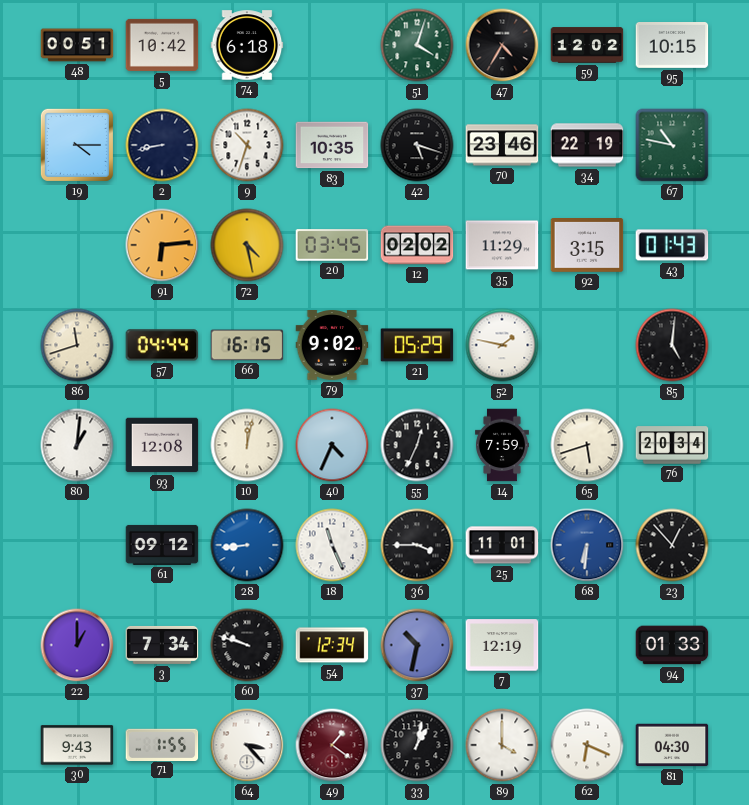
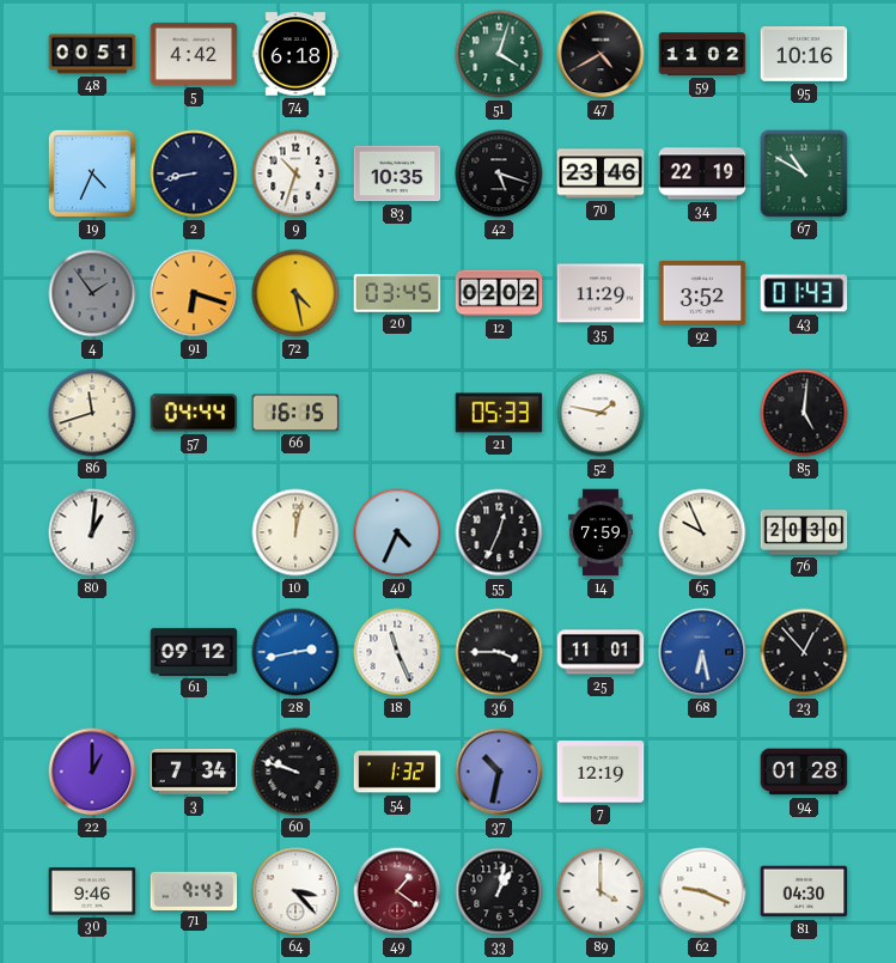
5: 10:42 -> 4:42
47: 4:35 -> 4:40
59: 12:02 -> 11:02
95: 10:15 -> 10:16
19: 4:15 -> 4:34
67: 10:47 -> 10:50
4: none -> 1:54
91: 6:14 -> 6:18
92: 3:15 -> 3:52
79: 9:02 -> none
21: 05:29 -> 05:33
93: 12:08 -> none
65: 5:42 -> 9:56
76: 20:34 -> 20:30
28: 8:44 -> 2:43
68: 6:31 -> 6:28
54: 12:34 -> 1:32
94: 01:33 -> 01:28
30: 9:43 -> 9:46
71: 1:55 -> 9:43
62: 6:19 -> 9:19
